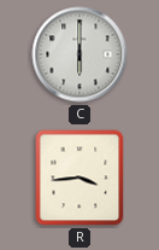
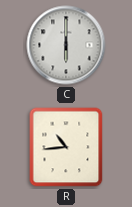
R: 3:44 -> 10:44
